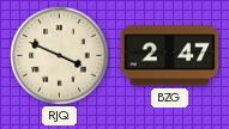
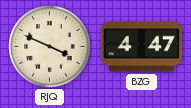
BZG: 2:47 -> 4:47
